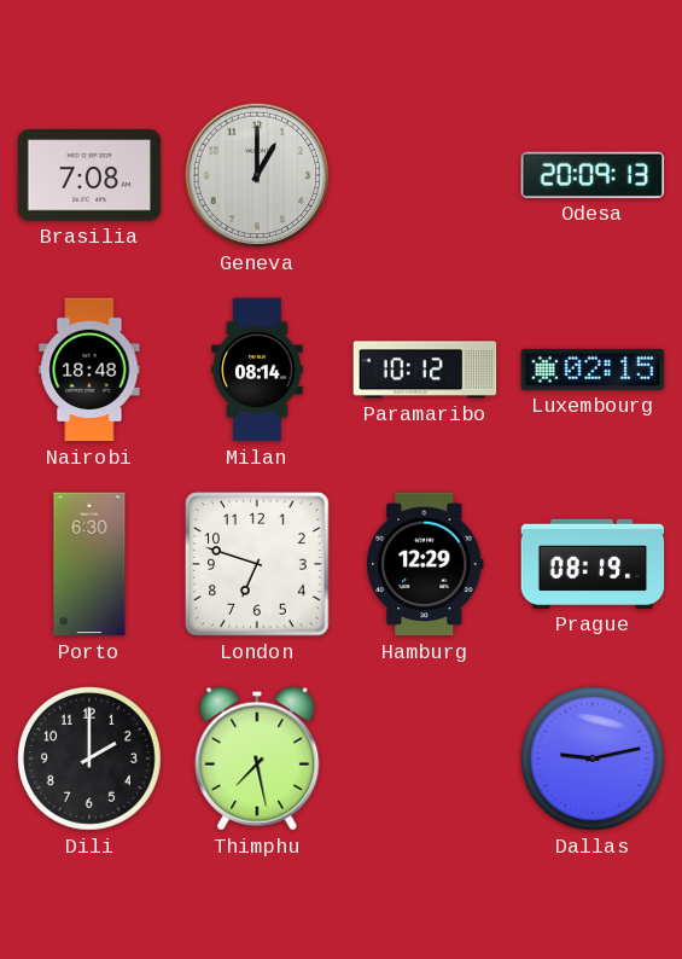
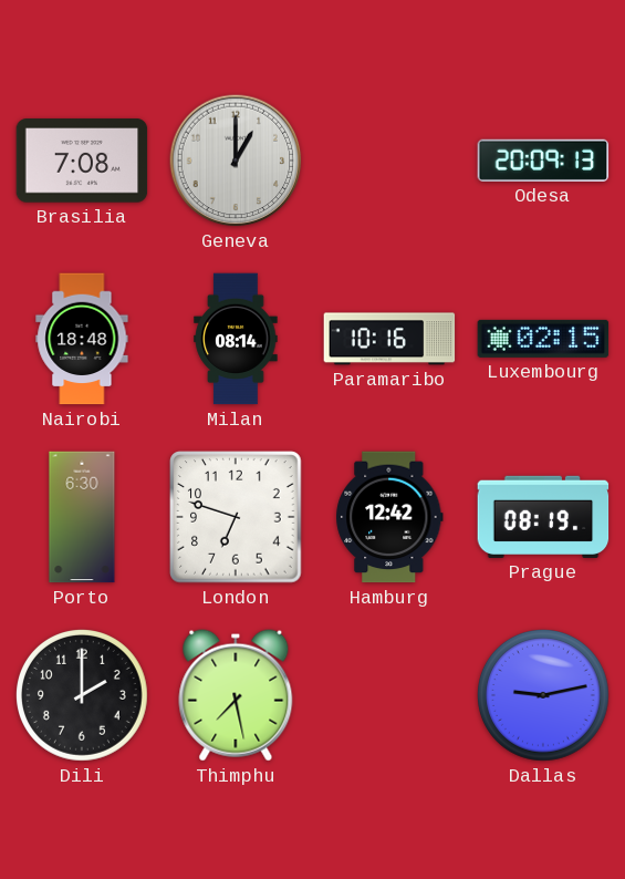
Paramaribo: 10:12 -> 10:16
Hamburg: 12:29 -> 12:42
